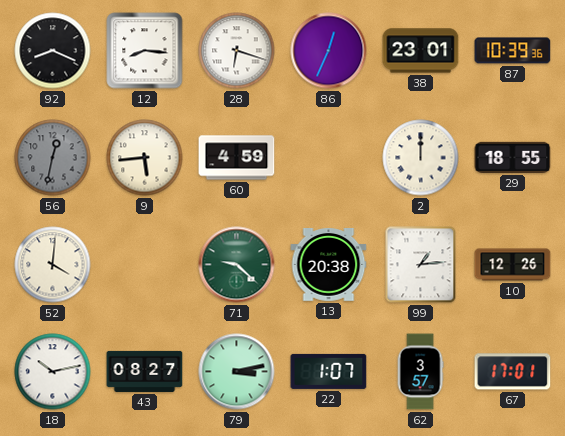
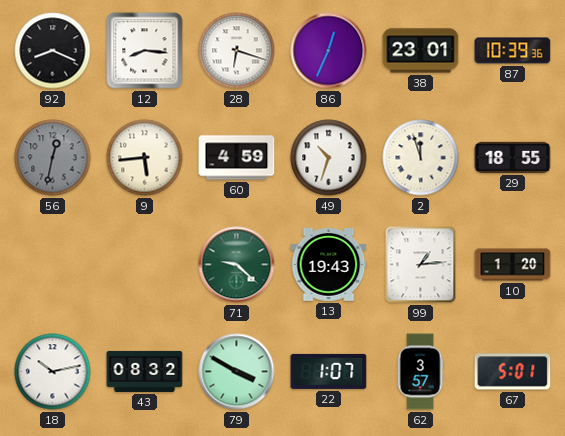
49: none -> 10:33
2: 12:00 -> 11:57
52: 4:01 -> none
13: 20:38 -> 19:43
10: 12:26 -> 1:20
43: 08:27 -> 08:32
79: 3:13 -> 3:50
67: 17:01 -> 5:01
